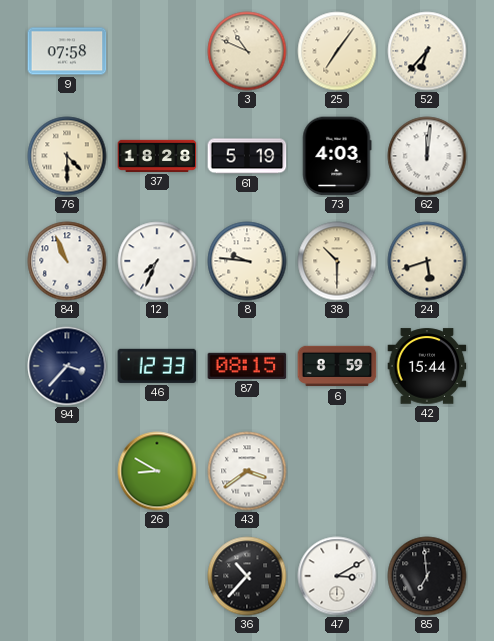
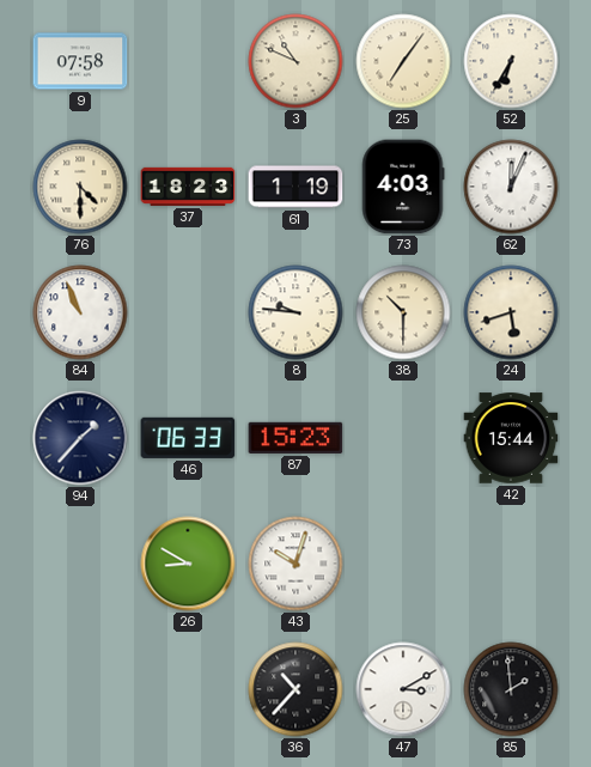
52: 6:37 -> 6:35
37: 18:28 -> 18:23
61: 5:19 -> 1:19
62: 12:01 -> 12:04
12: 7:34 -> none
94: 3:37 -> 1:37
46: 12:33 -> 06:33
87: 08:15 -> 15:23
6: 8:59 -> none
43: 3:39 -> 10:03
85: 6:59 -> 1:59
